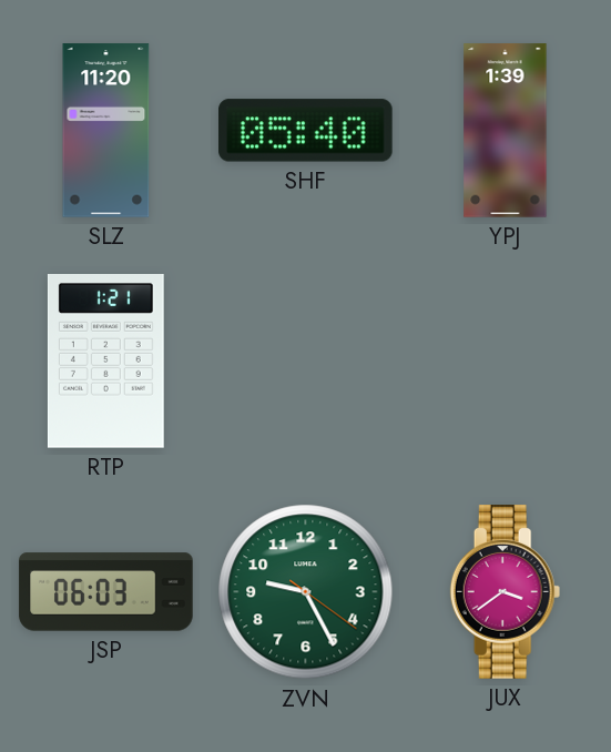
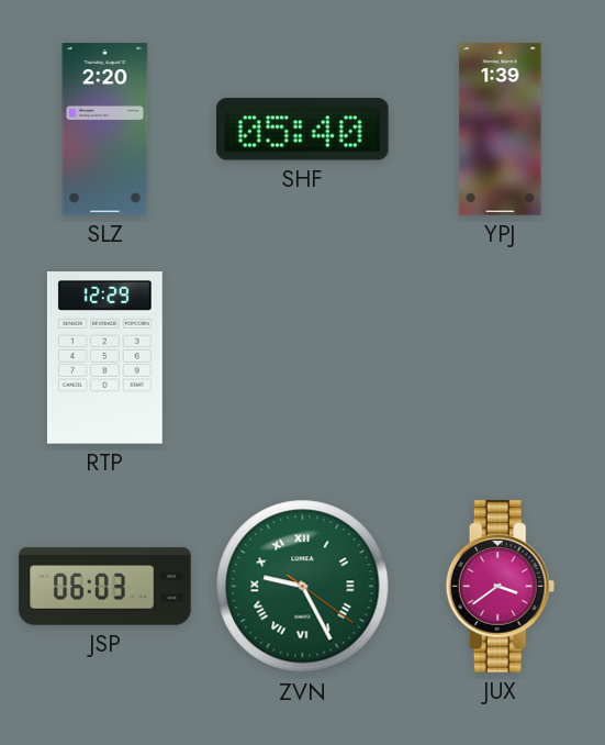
SLZ: 11:20 -> 2:20
RTP: 1:21 -> 12:29
ZVN numerals: Arabic -> Roman
